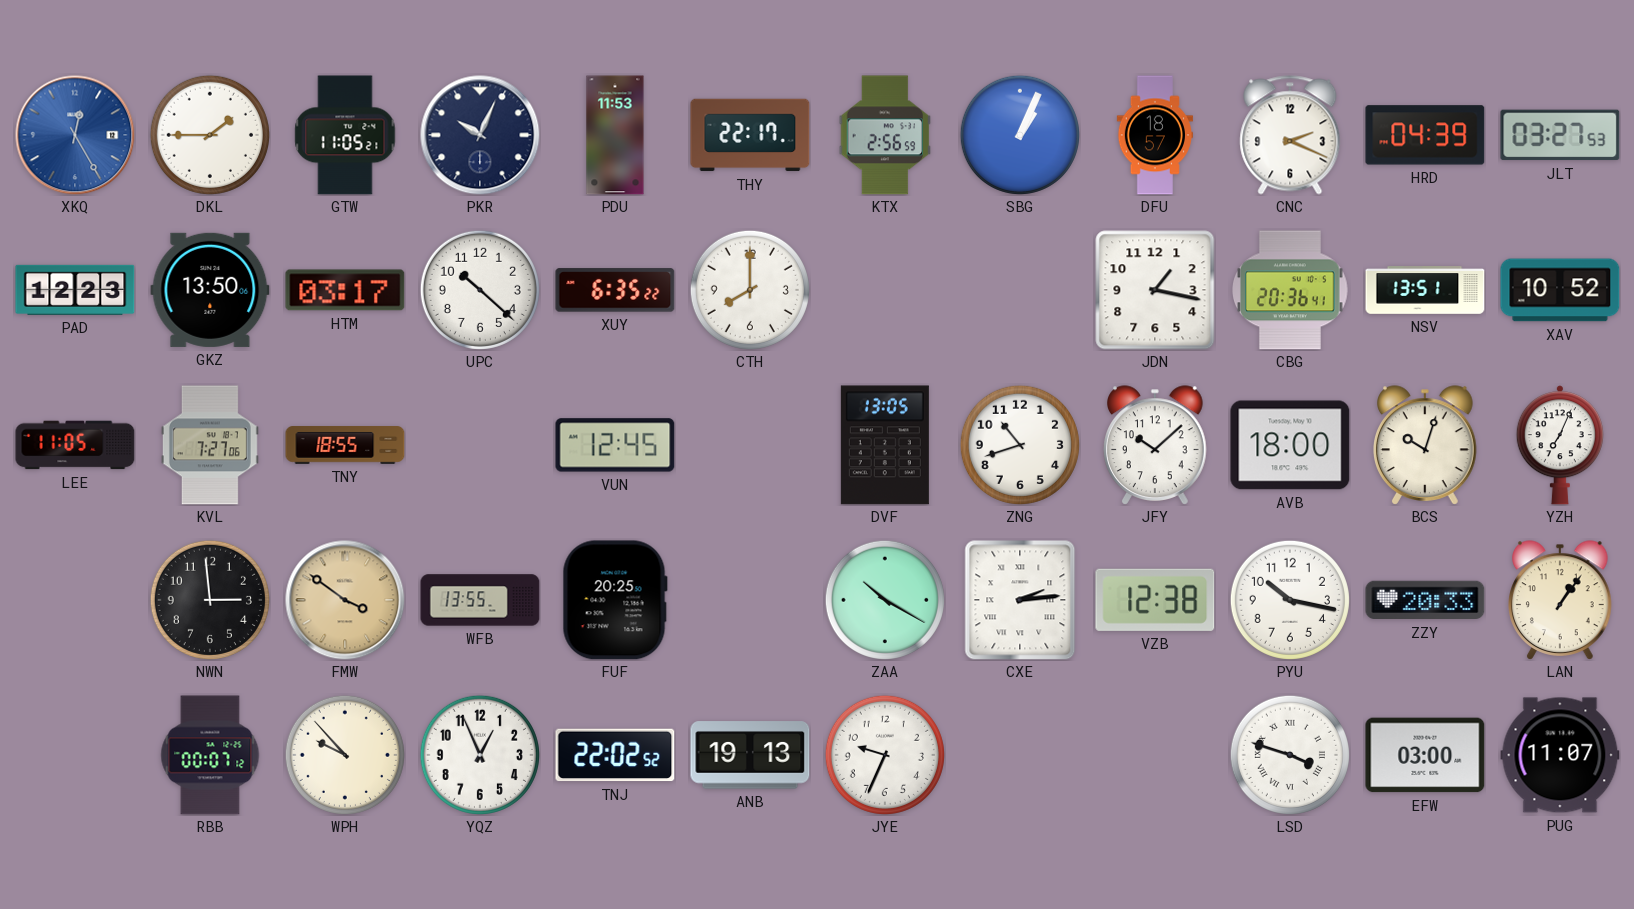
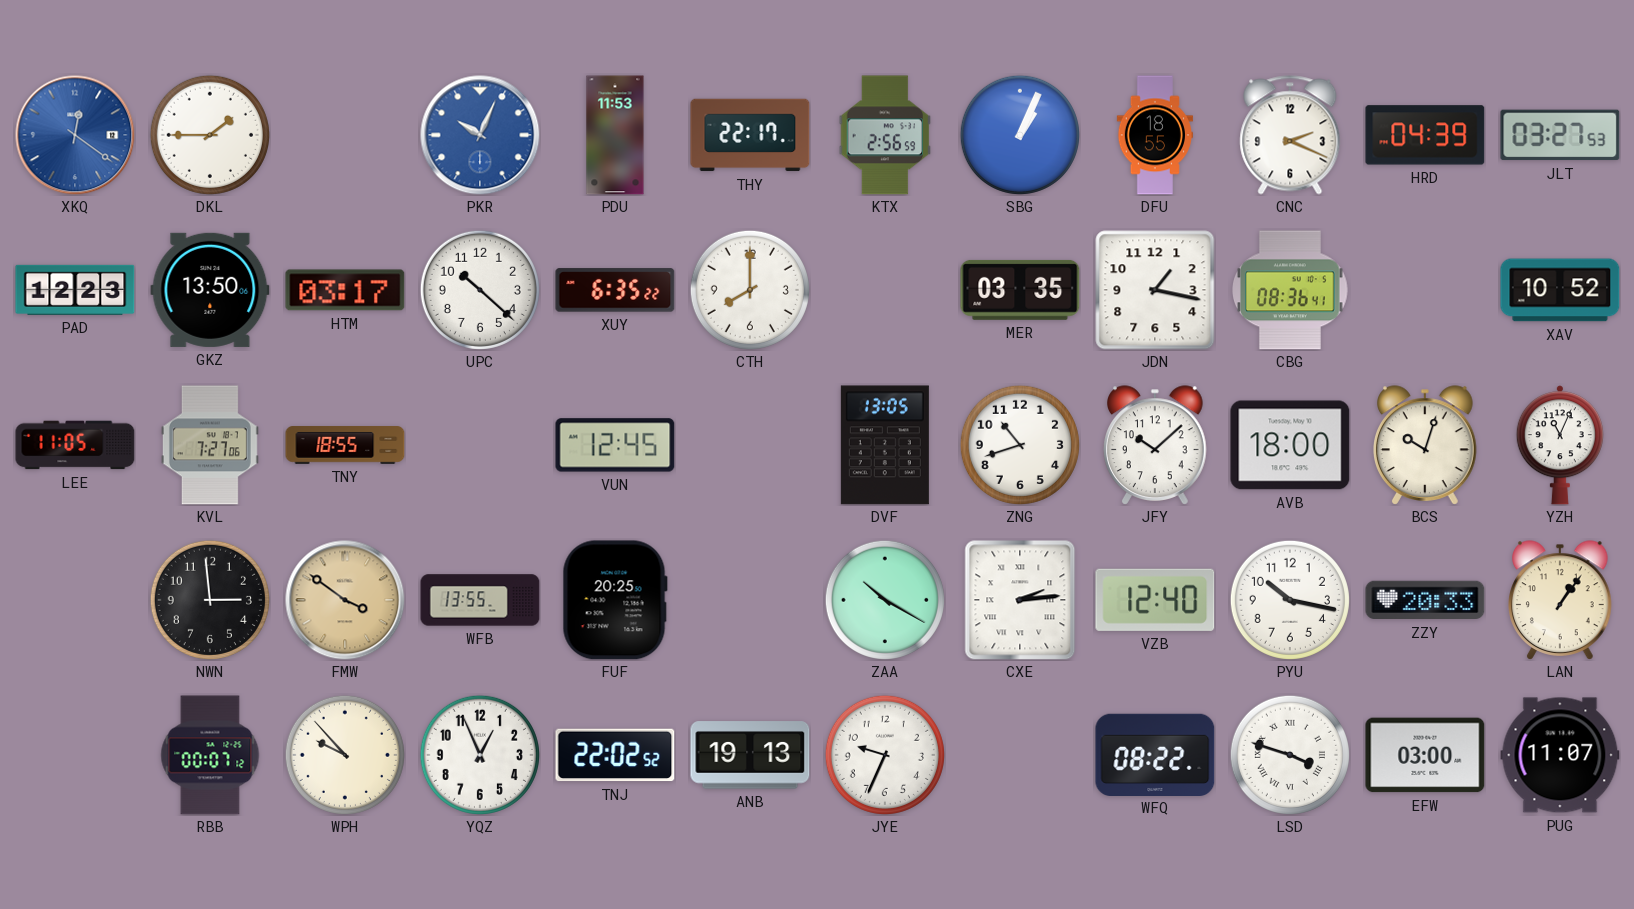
XKQ: 12:25 -> 12:21
GTW: 11:05 -> none
PKR dial: navy -> blue
DFU: 18:57 -> 18:55
MER: none -> 03:35
CBG: 20:36 -> 08:36
NSV: 13:51 -> none
YZH: 7:04 -> 11:04
VZB: 12:38 -> 12:40
WFQ: none -> 08:22
